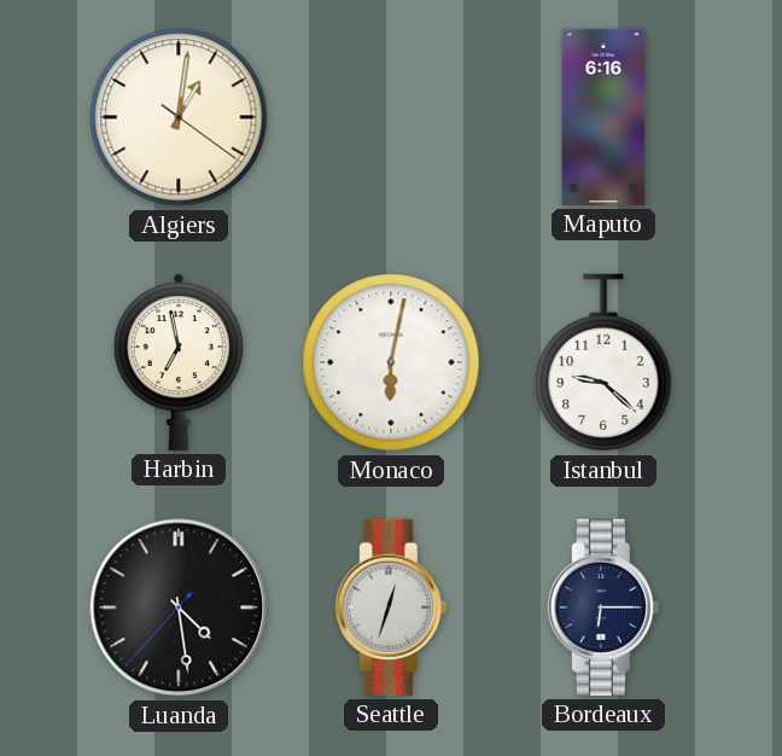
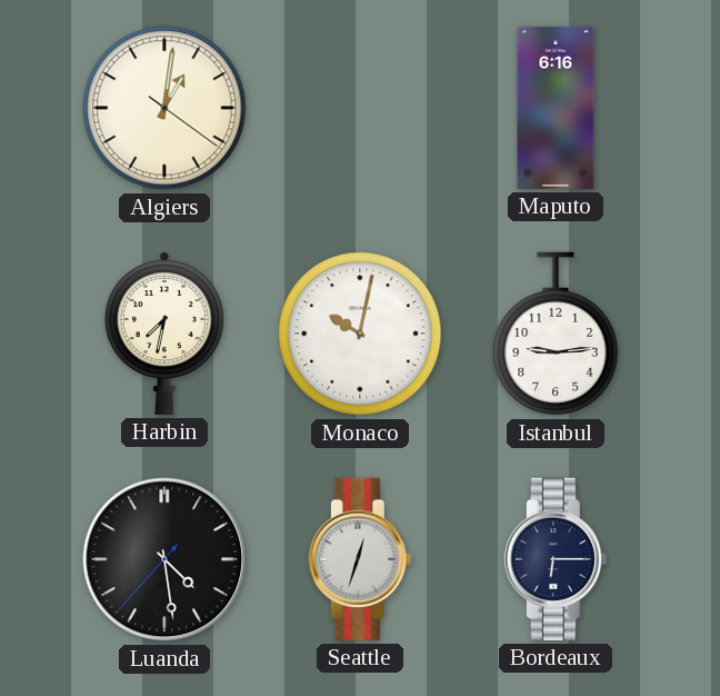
Harbin: 6:58 -> 7:32
Monaco: 6:02 -> 10:02
Istanbul: 9:22 -> 9:14
